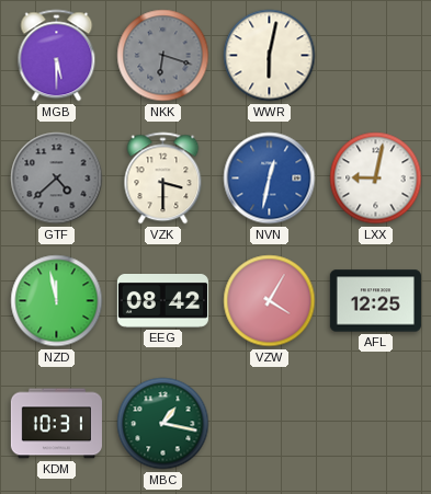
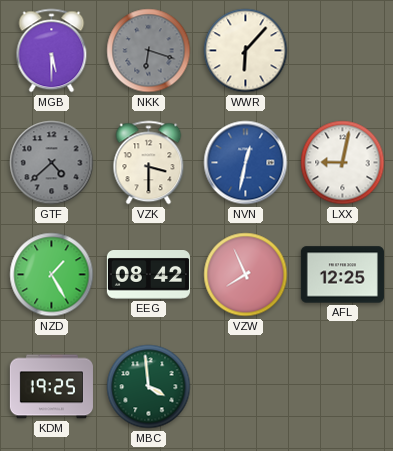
WWR: 6:02 -> 6:07
NZD: 11:58 -> 1:25
VZW: 4:05 -> 7:56
KDM: 10:31 -> 19:25
MBC: 1:17 -> 3:59
